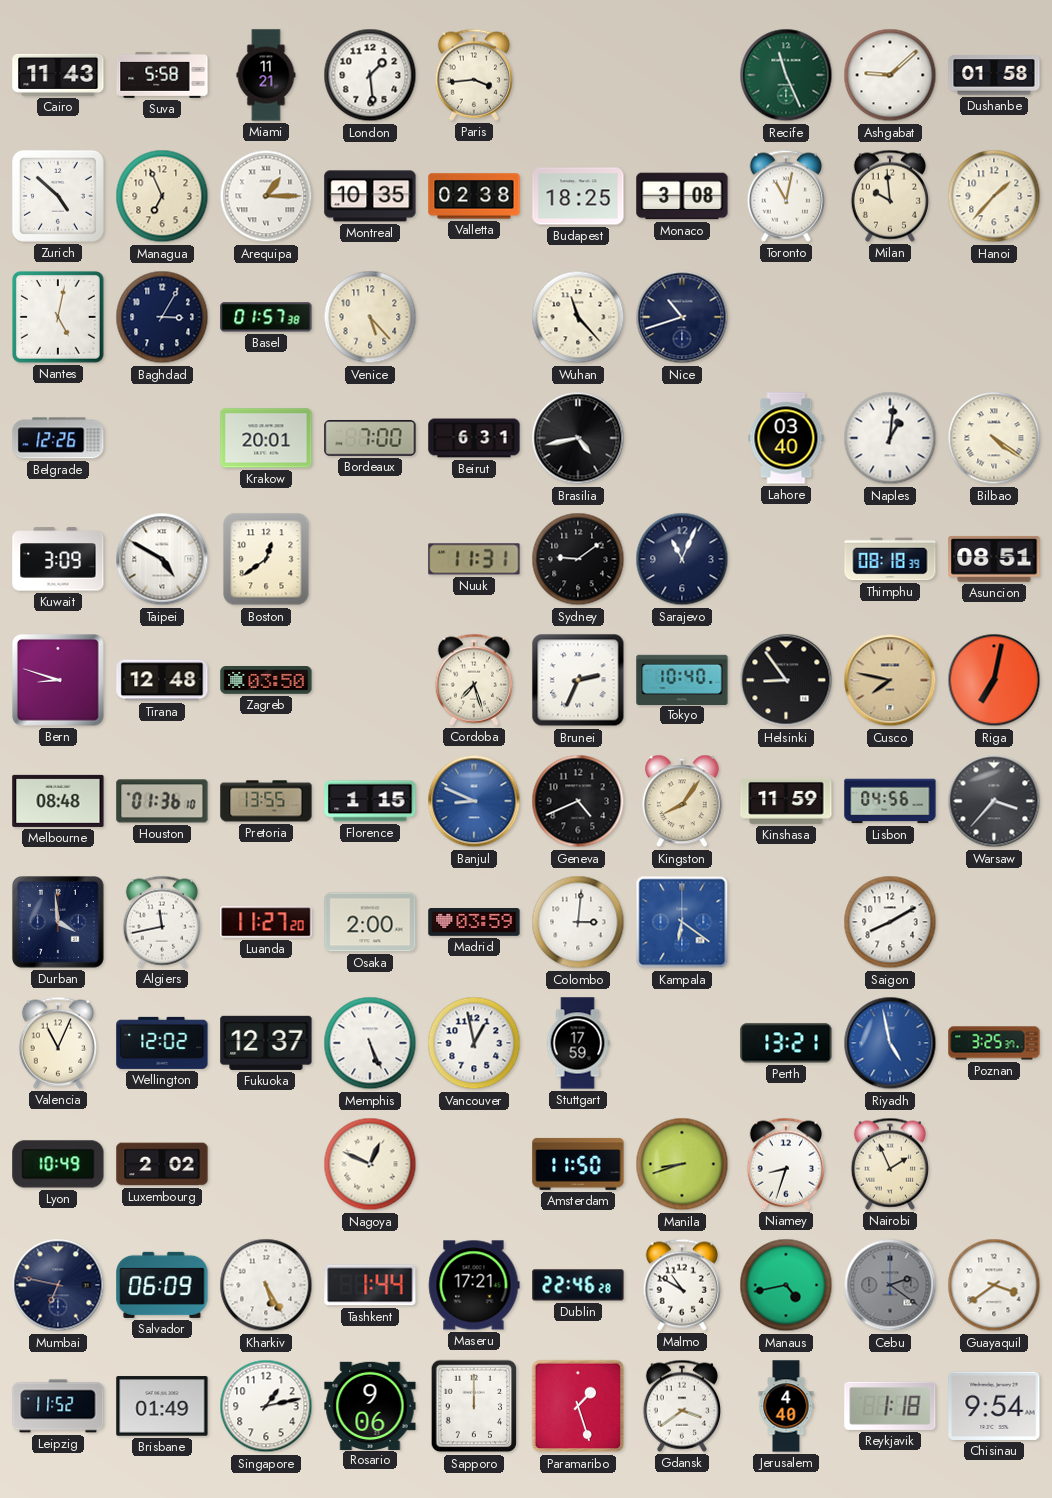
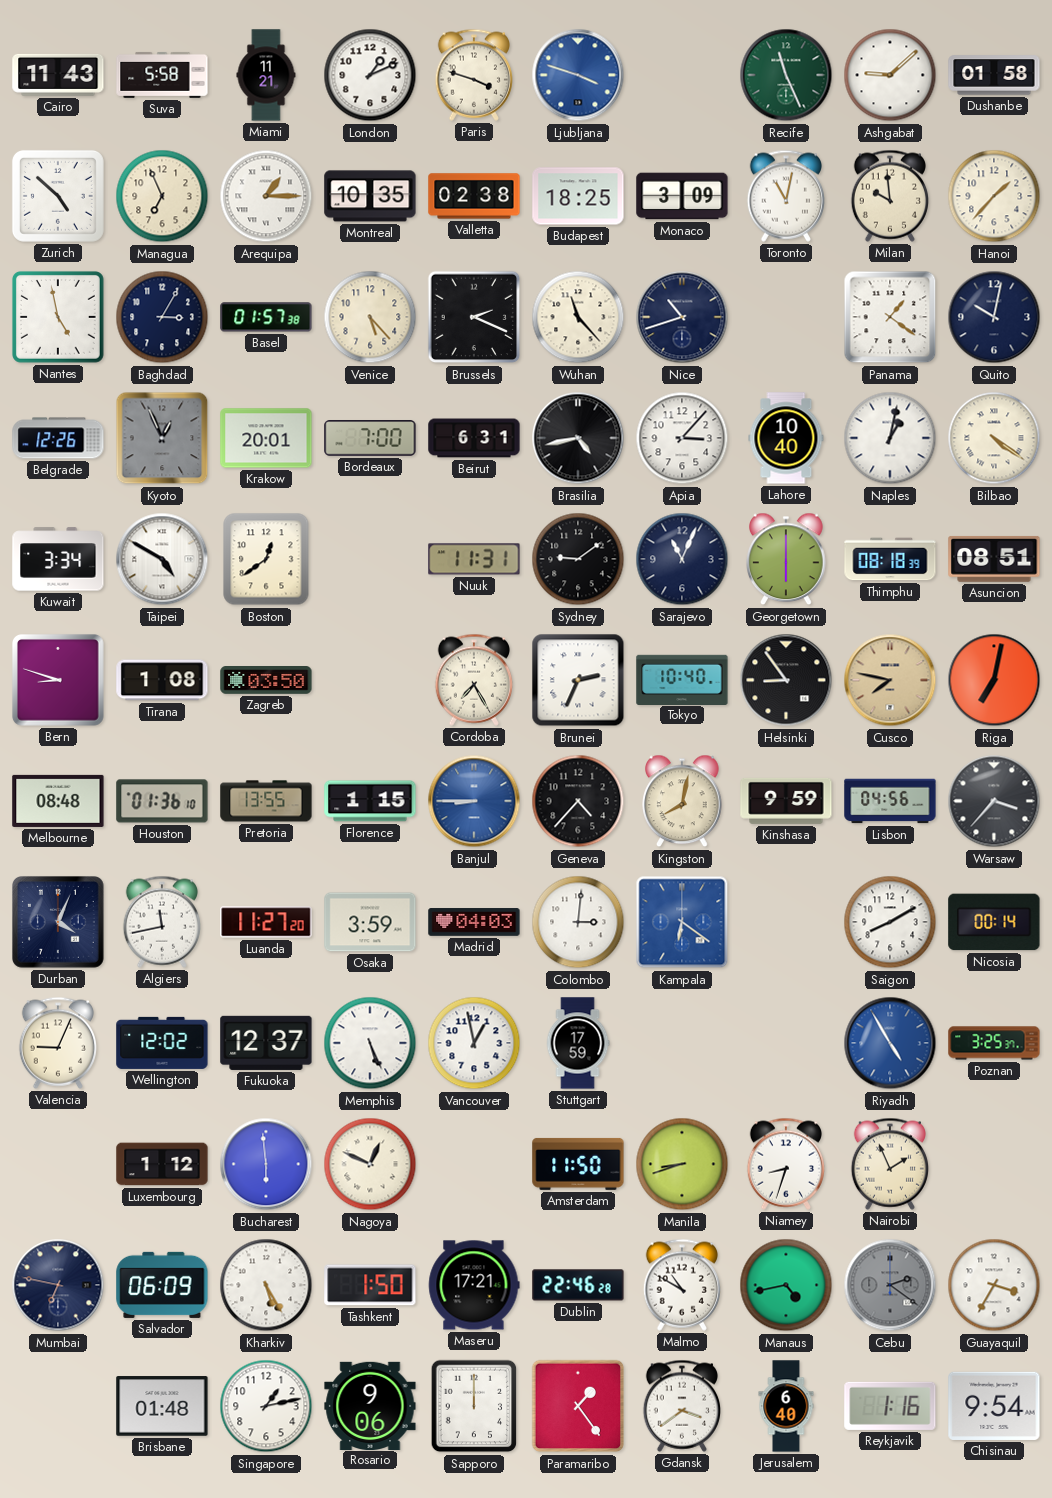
London: 1:29 -> 1:11
Paris: 3:44 -> 3:48
Ljubljana: none -> 3:48
Monaco: 3:08 -> 3:09
Nantes: 5:02 -> 4:58
Brussels: none -> 2:19
Panama: none -> 1:21
Quito: none -> 10:02
Kyoto: none -> 12:56
Apia: none -> 3:07
Lahore: 03:40 -> 10:40
Naples: 1:01 -> 1:02
Kuwait: 3:09 -> 3:34
Georgetown: none -> 6:00
Tirana: 12:48 -> 1:08
Cordoba: 7:27 -> 7:25
Banjul: 8:49 -> 8:45
Geneva: 4:41 -> 4:37
Kingston: 8:06 -> 8:02
Kinshasa: 11:59 -> 9:59
Durban: 3:59 -> 4:04
Osaka: 2:00 -> 3:59
Madrid: 03:59 -> 04:03
Nicosia: none -> 00:14
Valencia: 11:04 -> 9:04
Perth: 13:21 -> none
Riyadh: 4:58 -> 4:55
Lyon: 10:49 -> none
Luxembourg: 2:02 -> 1:12
Bucharest: none -> 5:59
Tashkent: 1:44 -> 1:50
Guayaquil: 3:39 -> 3:35
Leipzig: 11:52 -> none
Brisbane: 01:49 -> 01:48
Paramaribo: 1:27 -> 1:24
Jerusalem: 4:40 -> 6:40
Reykjavik: 1:18 -> 1:16
